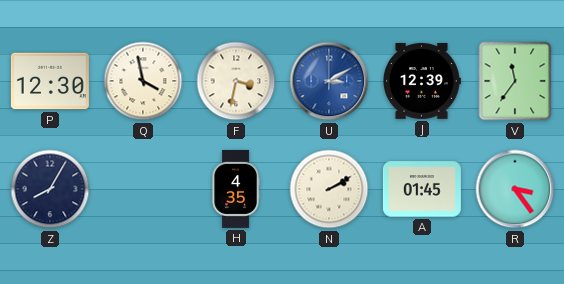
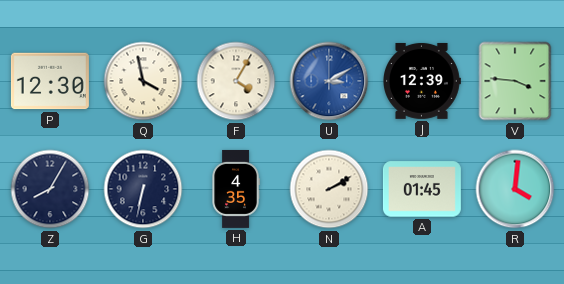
F: 3:32 -> 4:05
V: 11:36 -> 3:46
G: none -> 6:32
R: 3:24 -> 4:01
